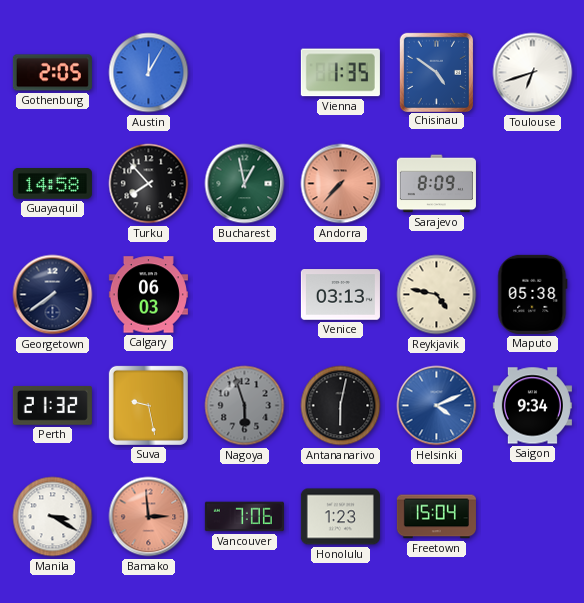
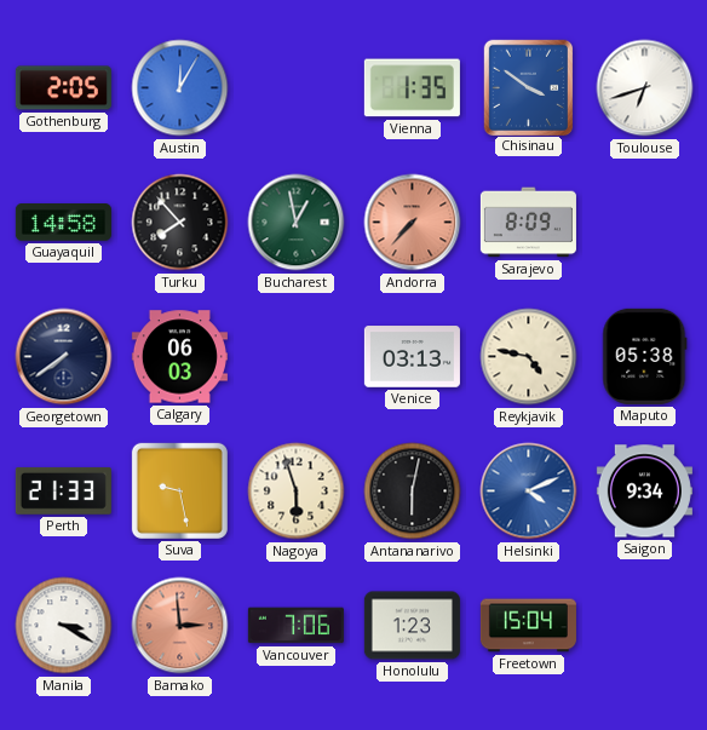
Chisinau: 4:51 -> 3:51
Perth: 21:32 -> 21:33
Nagoya dial: grey -> cream
